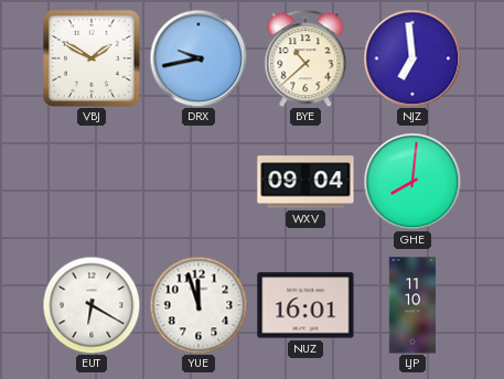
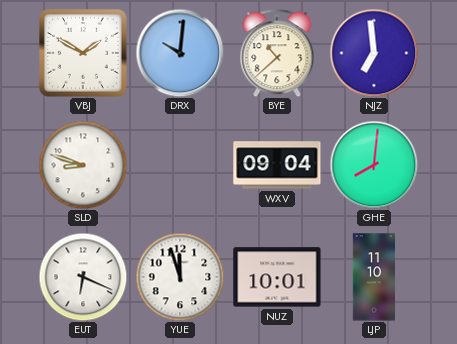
DRX: 9:43 -> 10:01
SLD: none -> 8:48
EUT: 6:20 -> 6:19
NUZ: 16:01 -> 10:01
